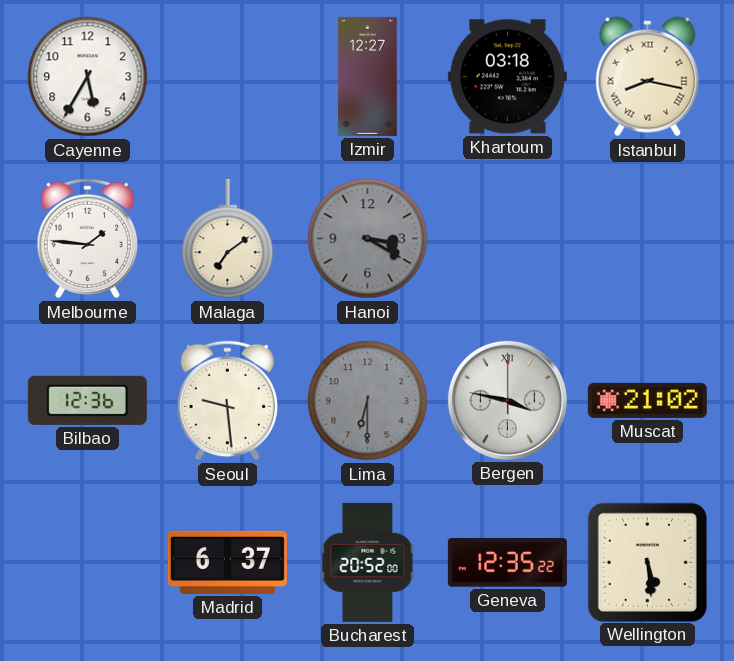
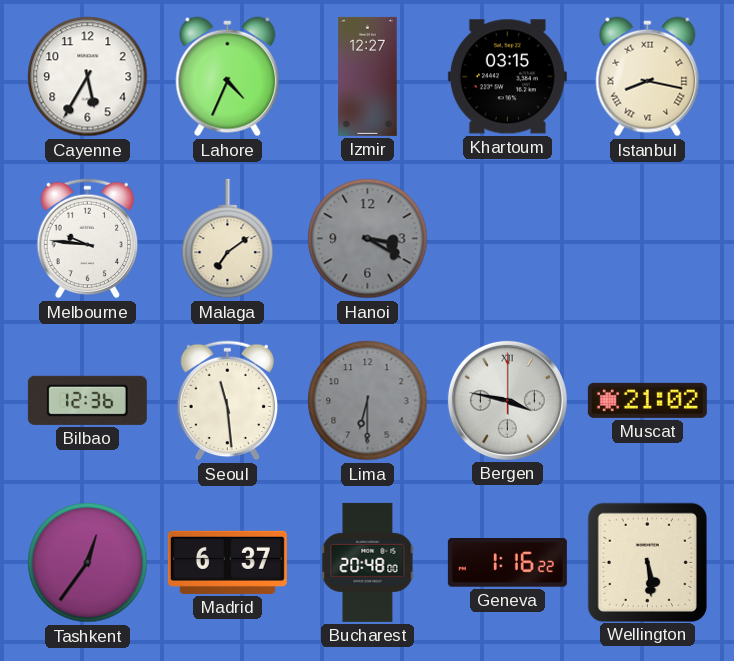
Lahore: none -> 4:34
Khartoum: 03:18 -> 03:15
Melbourne: 1:46 -> 9:46
Seoul: 9:29 -> 11:29
Tashkent: none -> 12:36
Bucharest: 20:52 -> 20:48
Geneva: 12:35 -> 1:16
